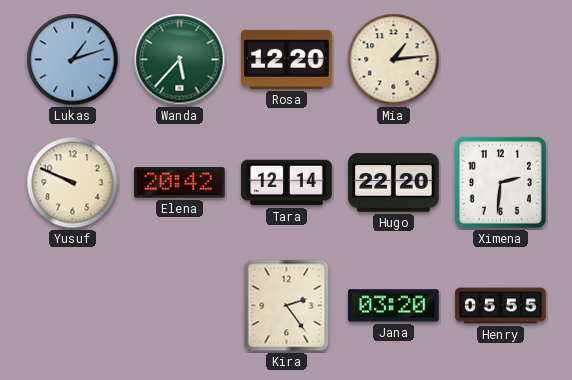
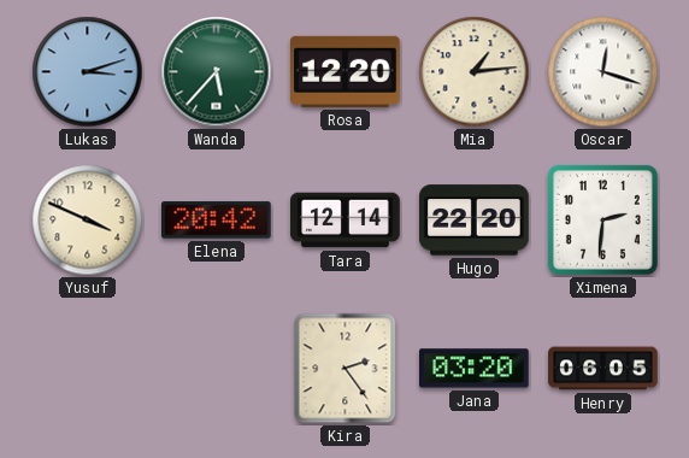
Lukas: 1:12 -> 3:12
Oscar: none -> 12:18
Yusuf: 9:49 -> 3:49
Henry: 05:55 -> 06:05
